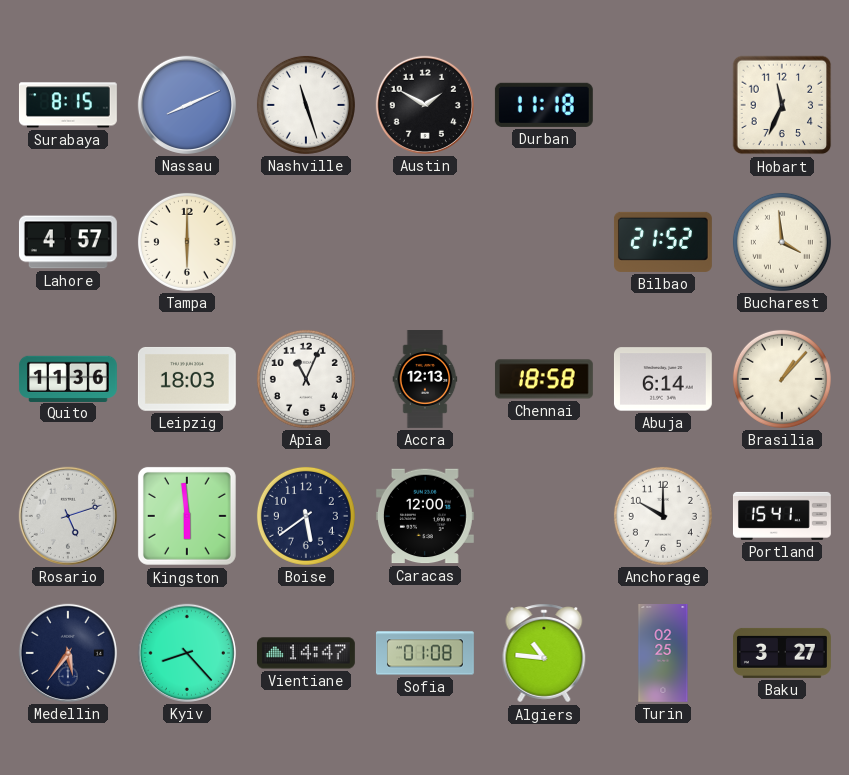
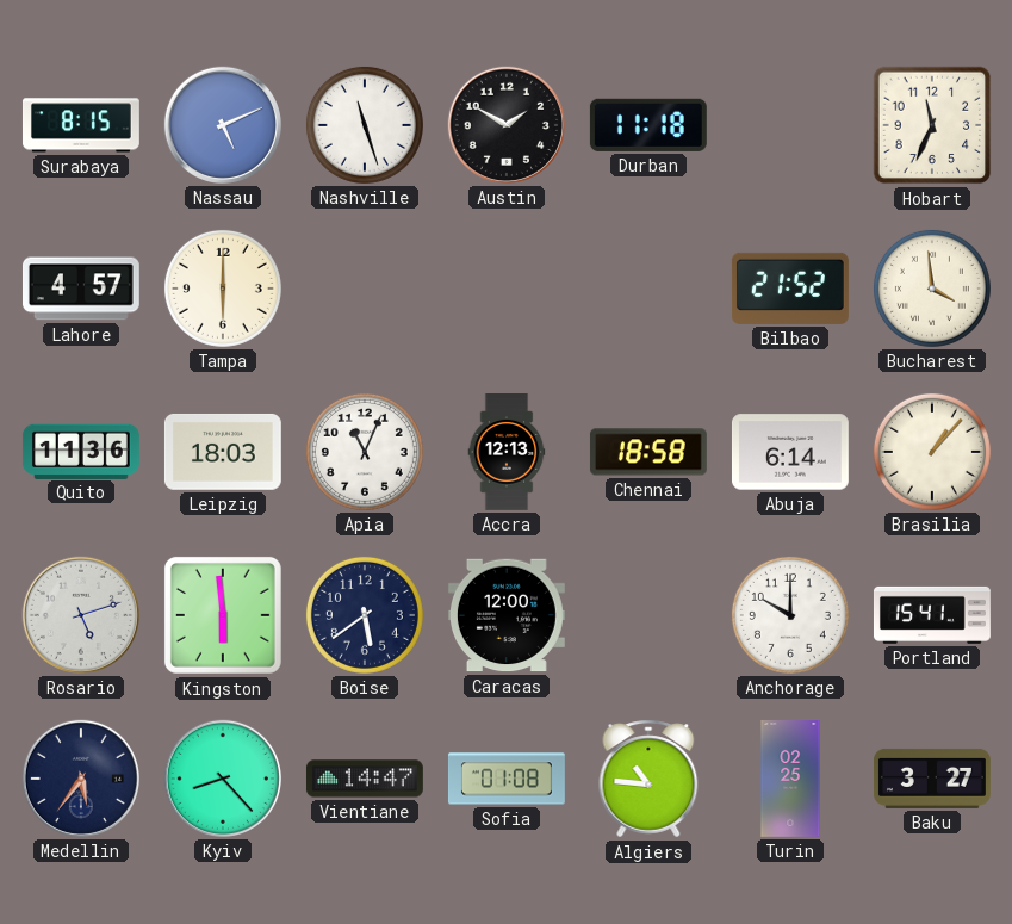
Nassau: 8:11 -> 5:11
